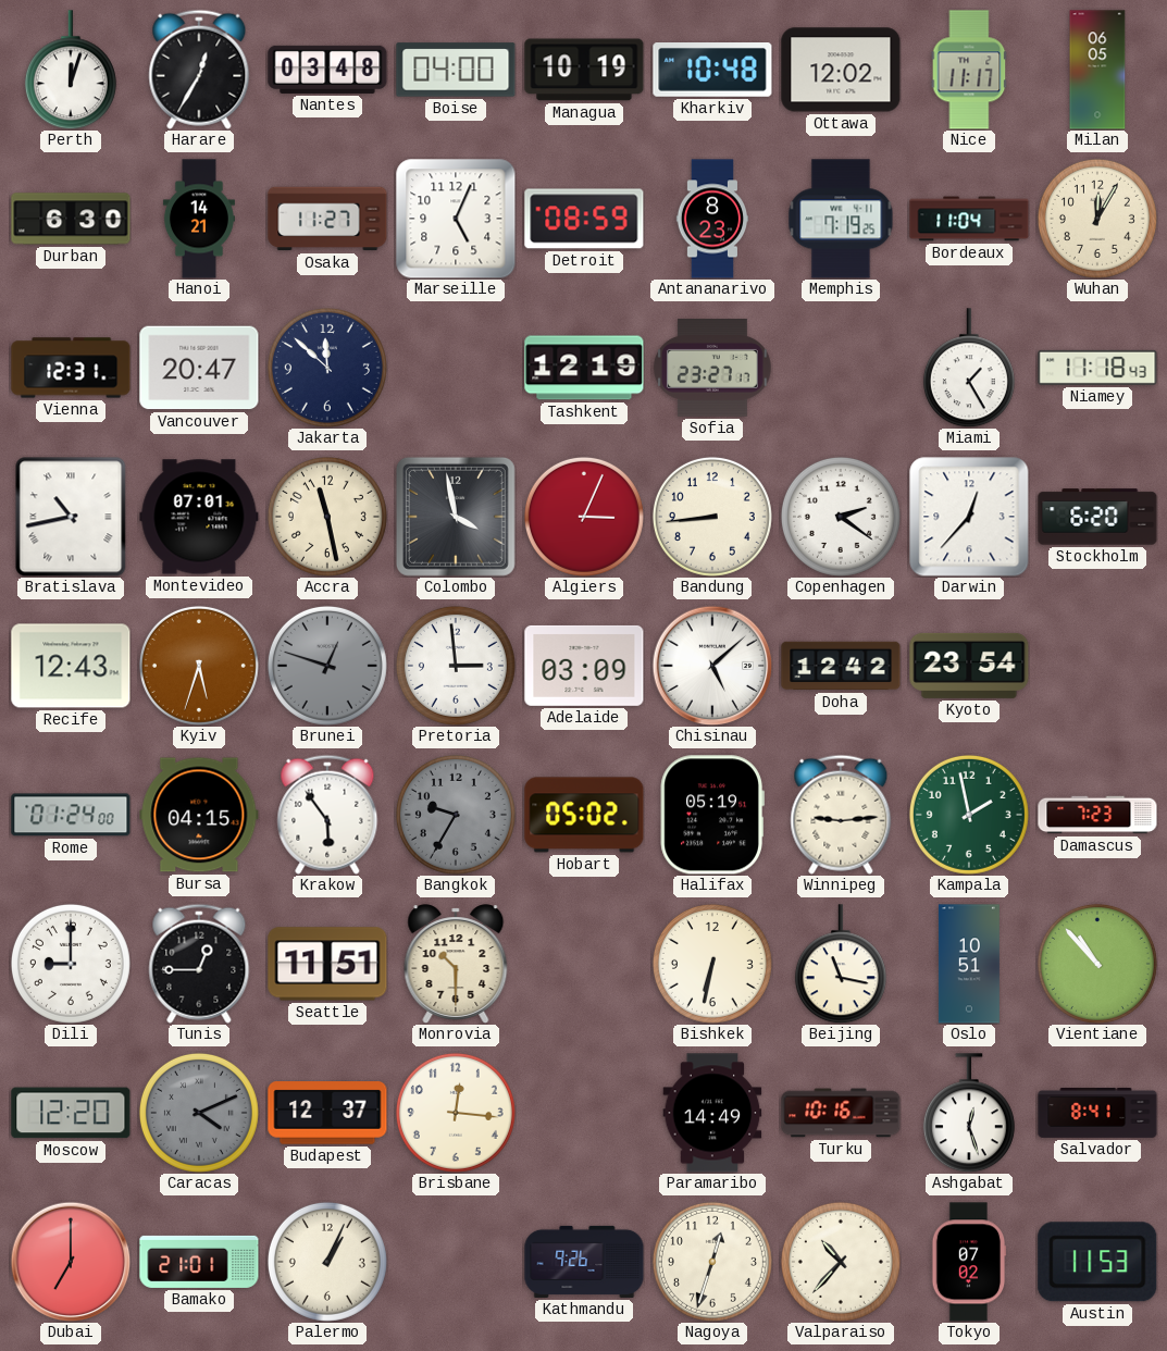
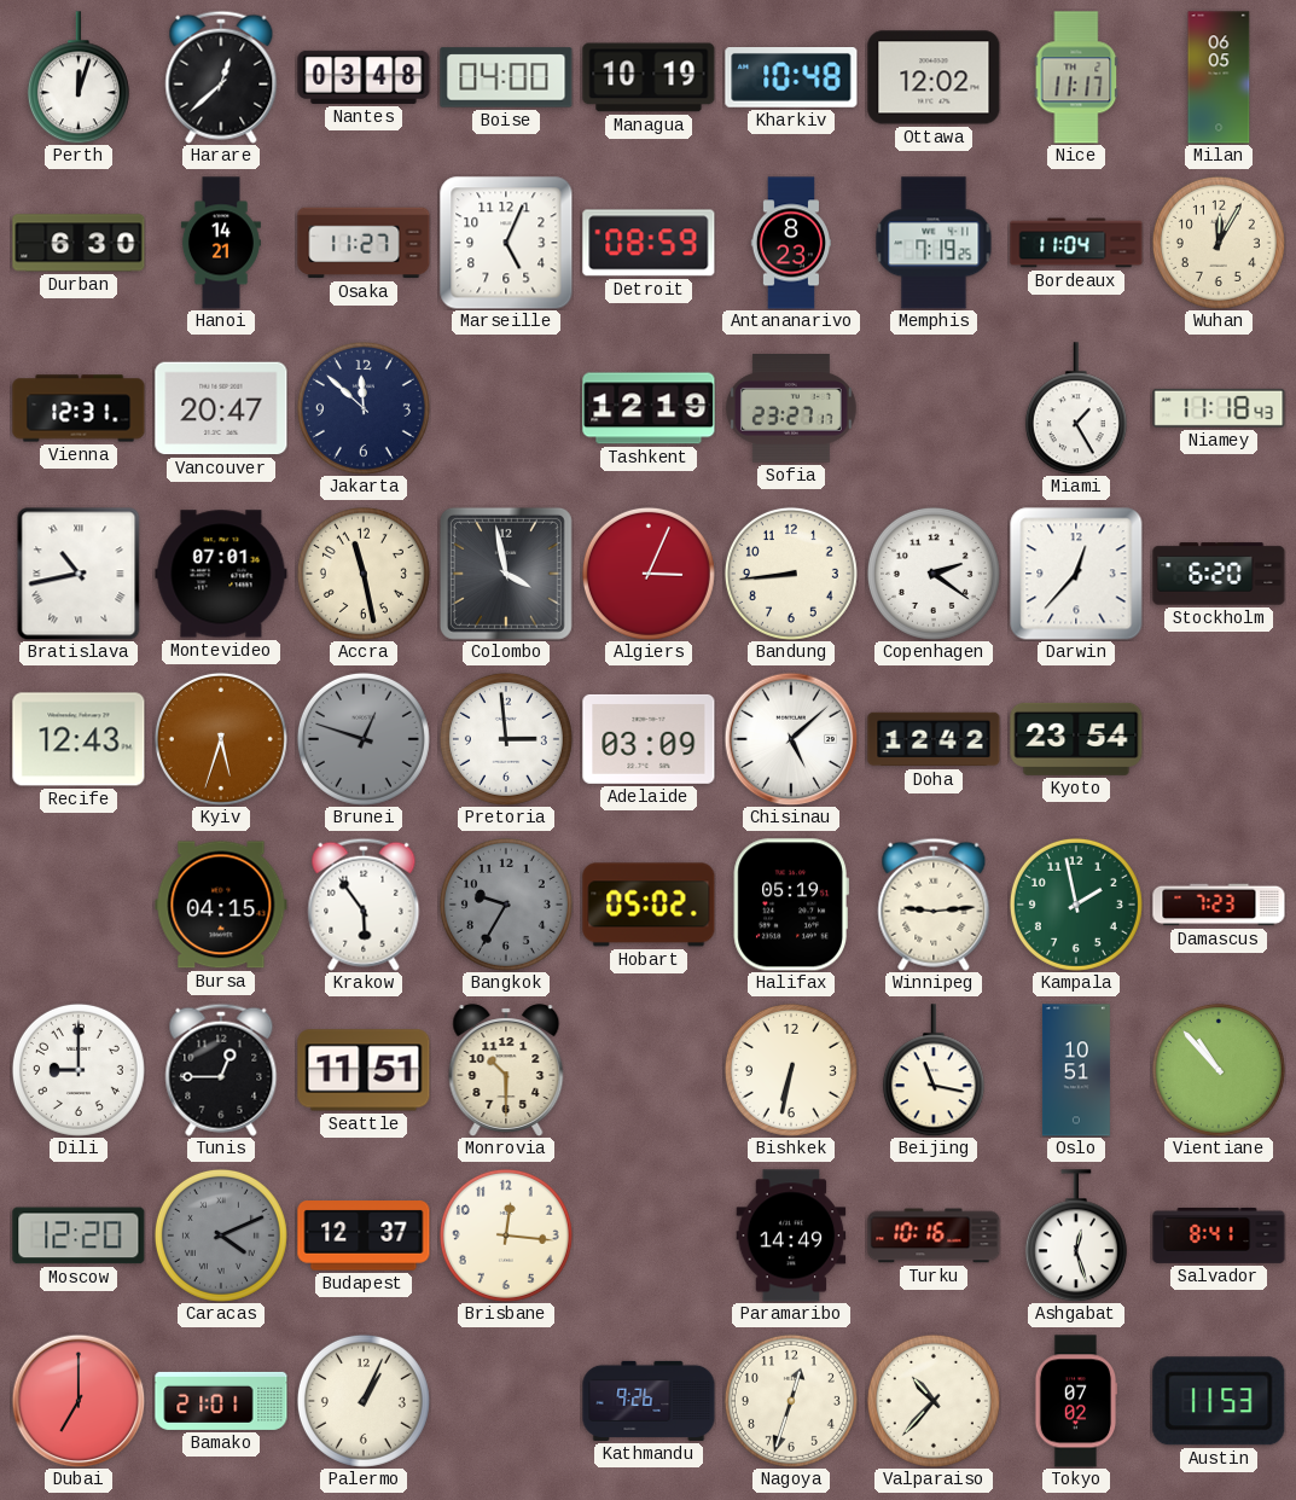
Harare: 12:35 -> 12:38
Rome: 01:24 -> none
